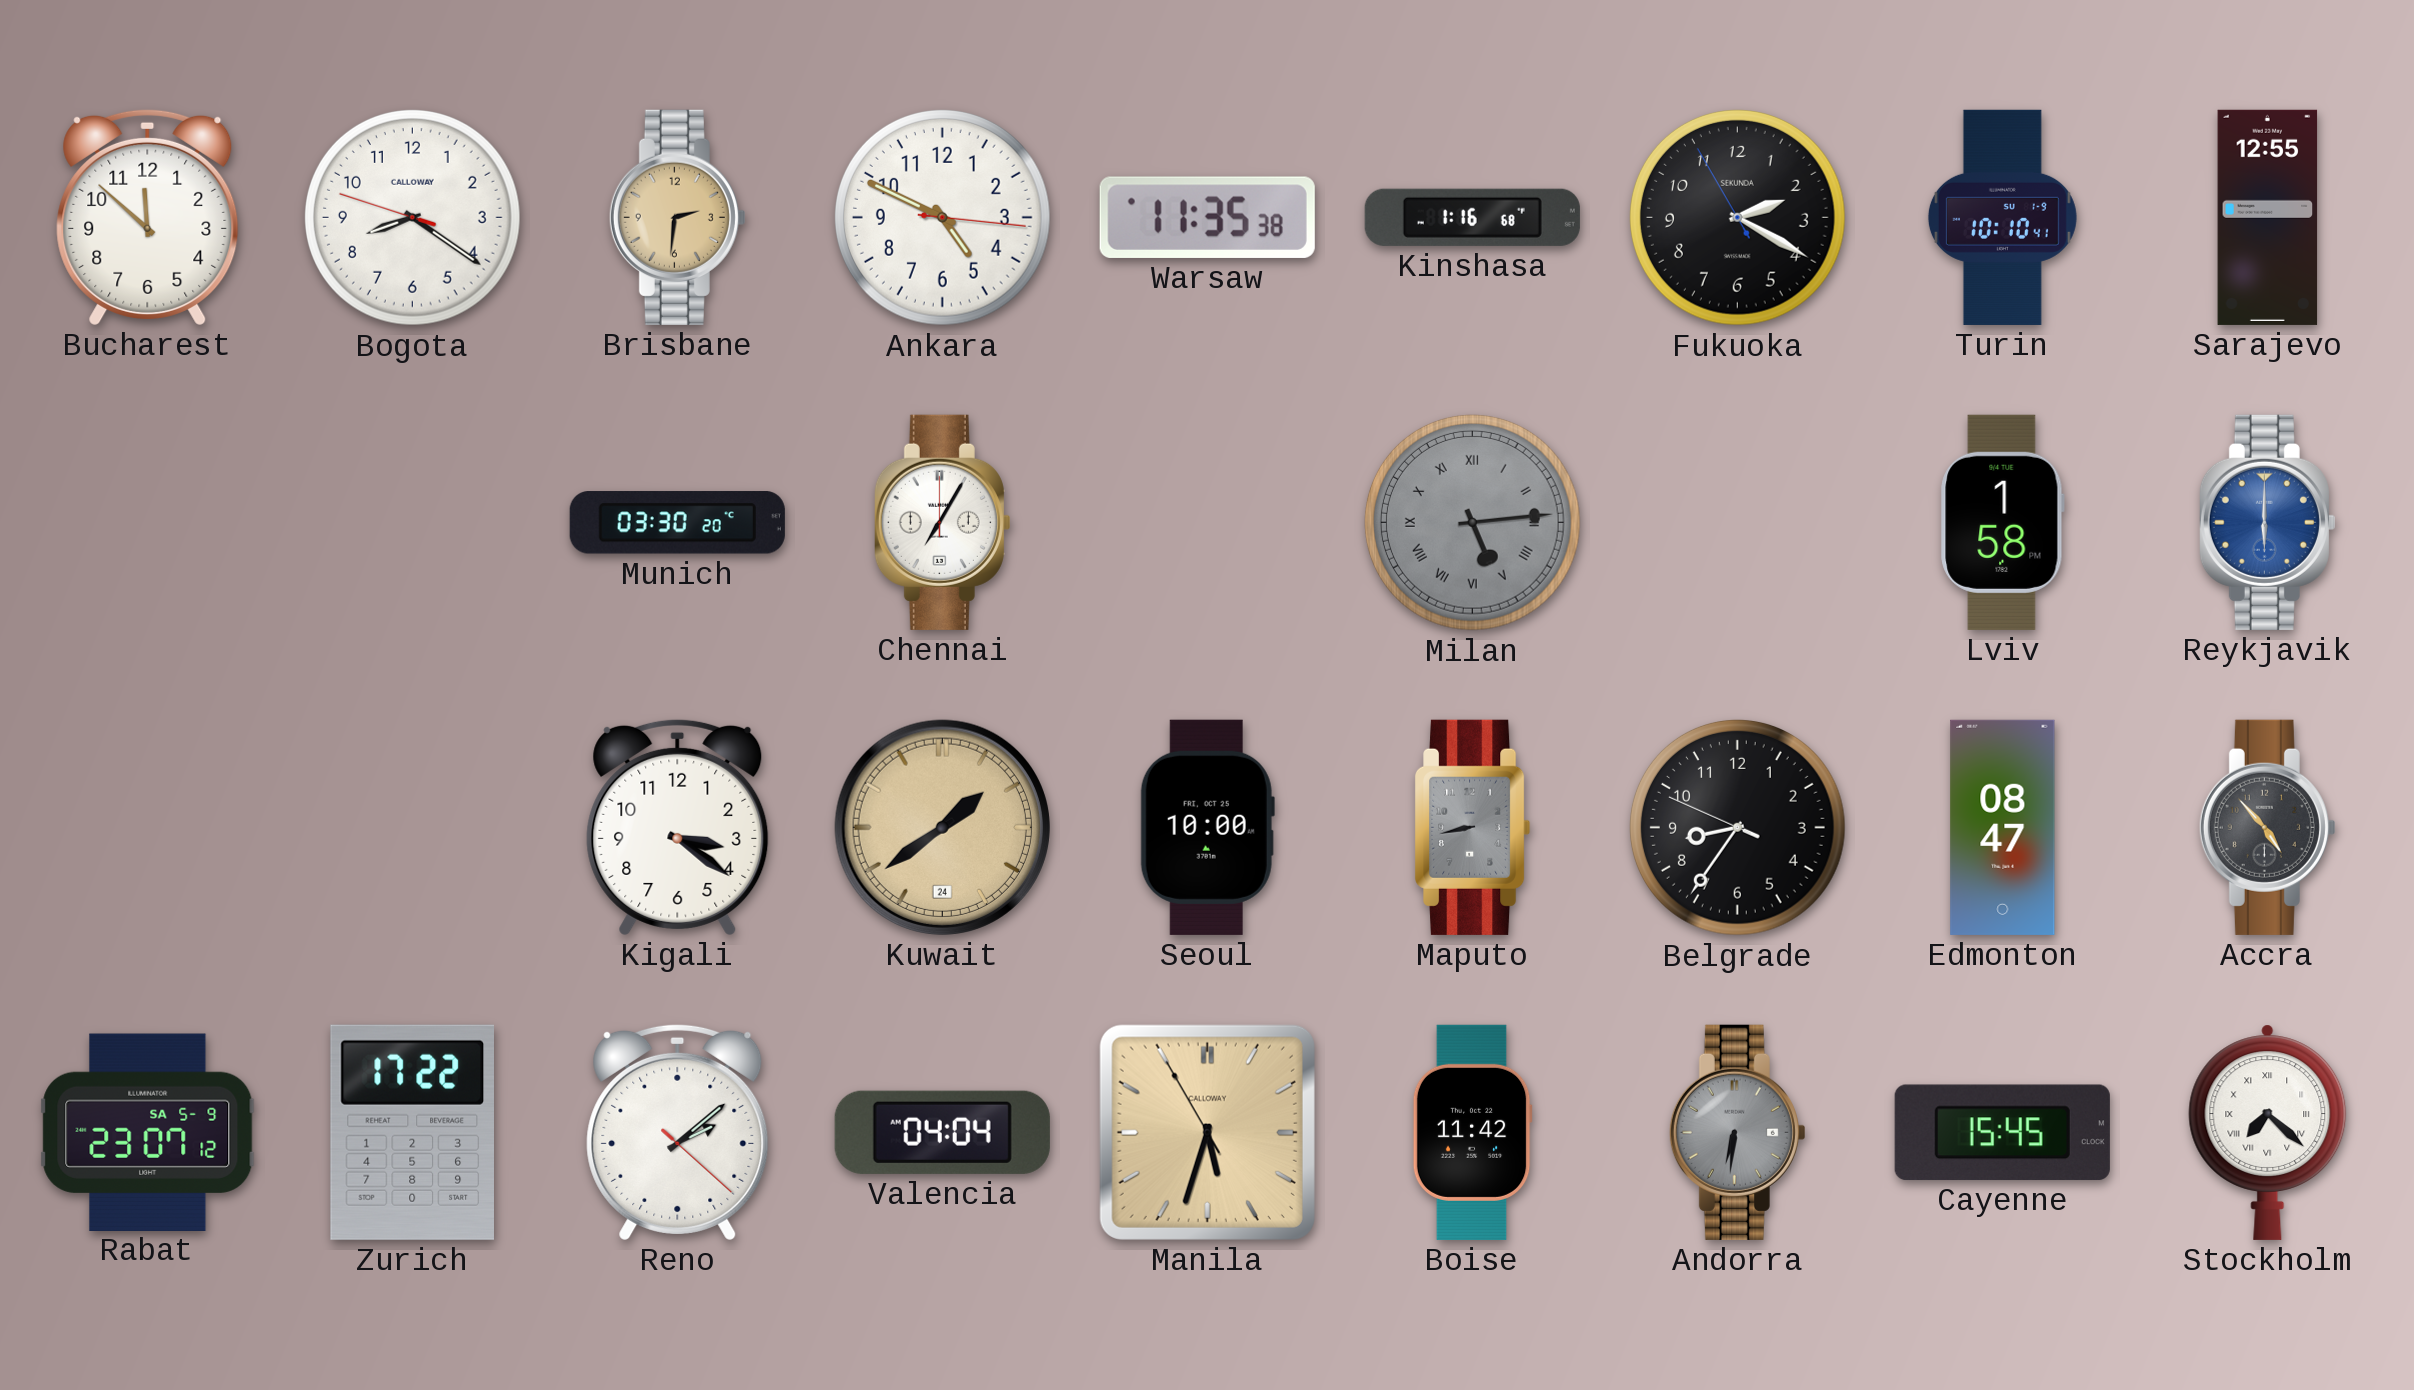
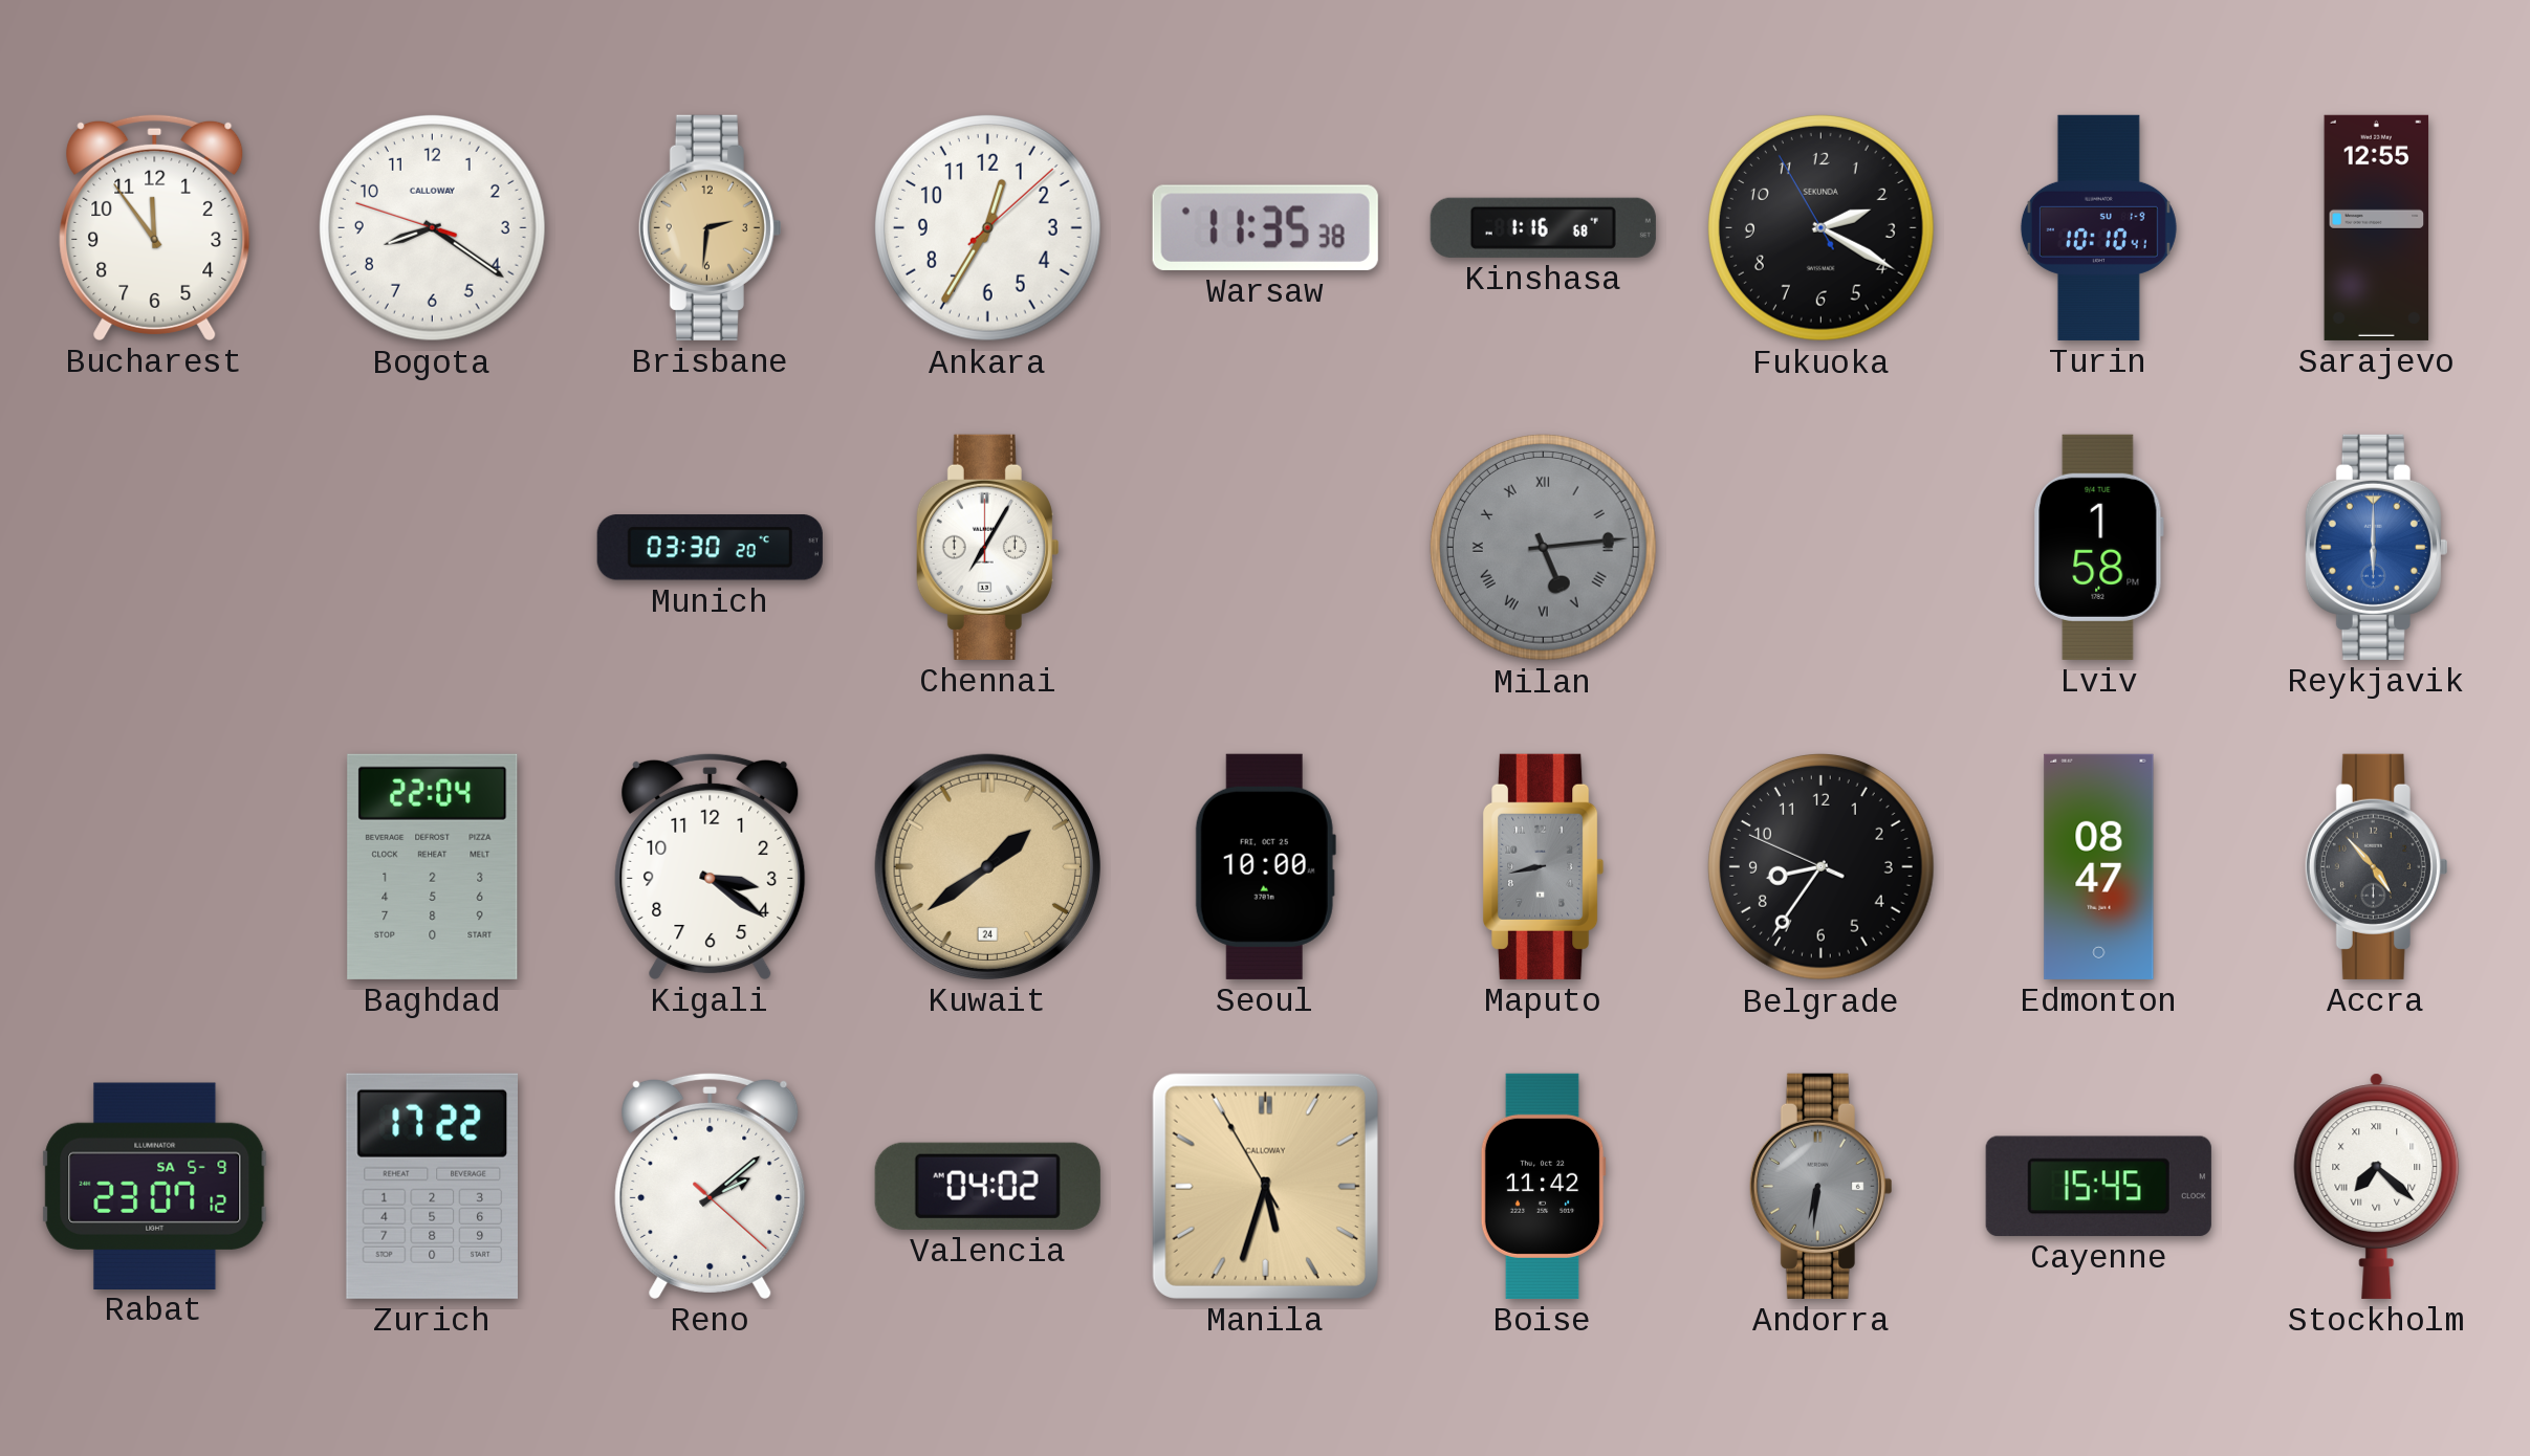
Bucharest: 11:52 -> 11:54
Ankara: 4:49 -> 12:35
Baghdad: none -> 22:04
Valencia: 04:04 -> 04:02
